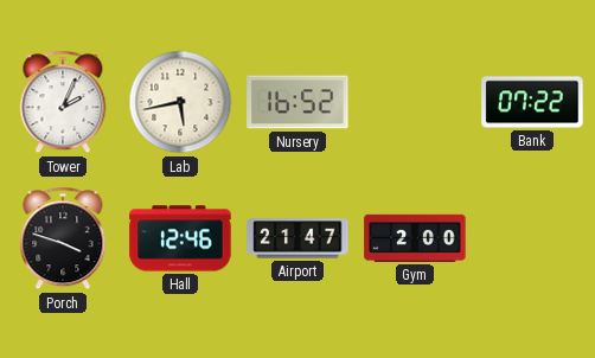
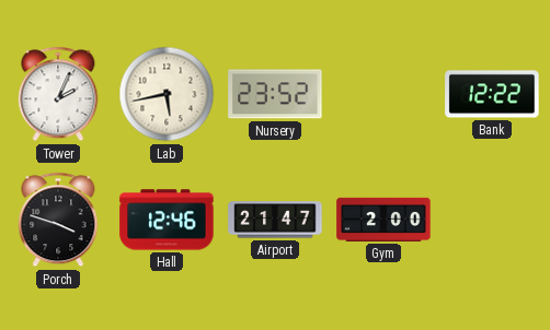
Nursery: 16:52 -> 23:52
Bank: 07:22 -> 12:22
